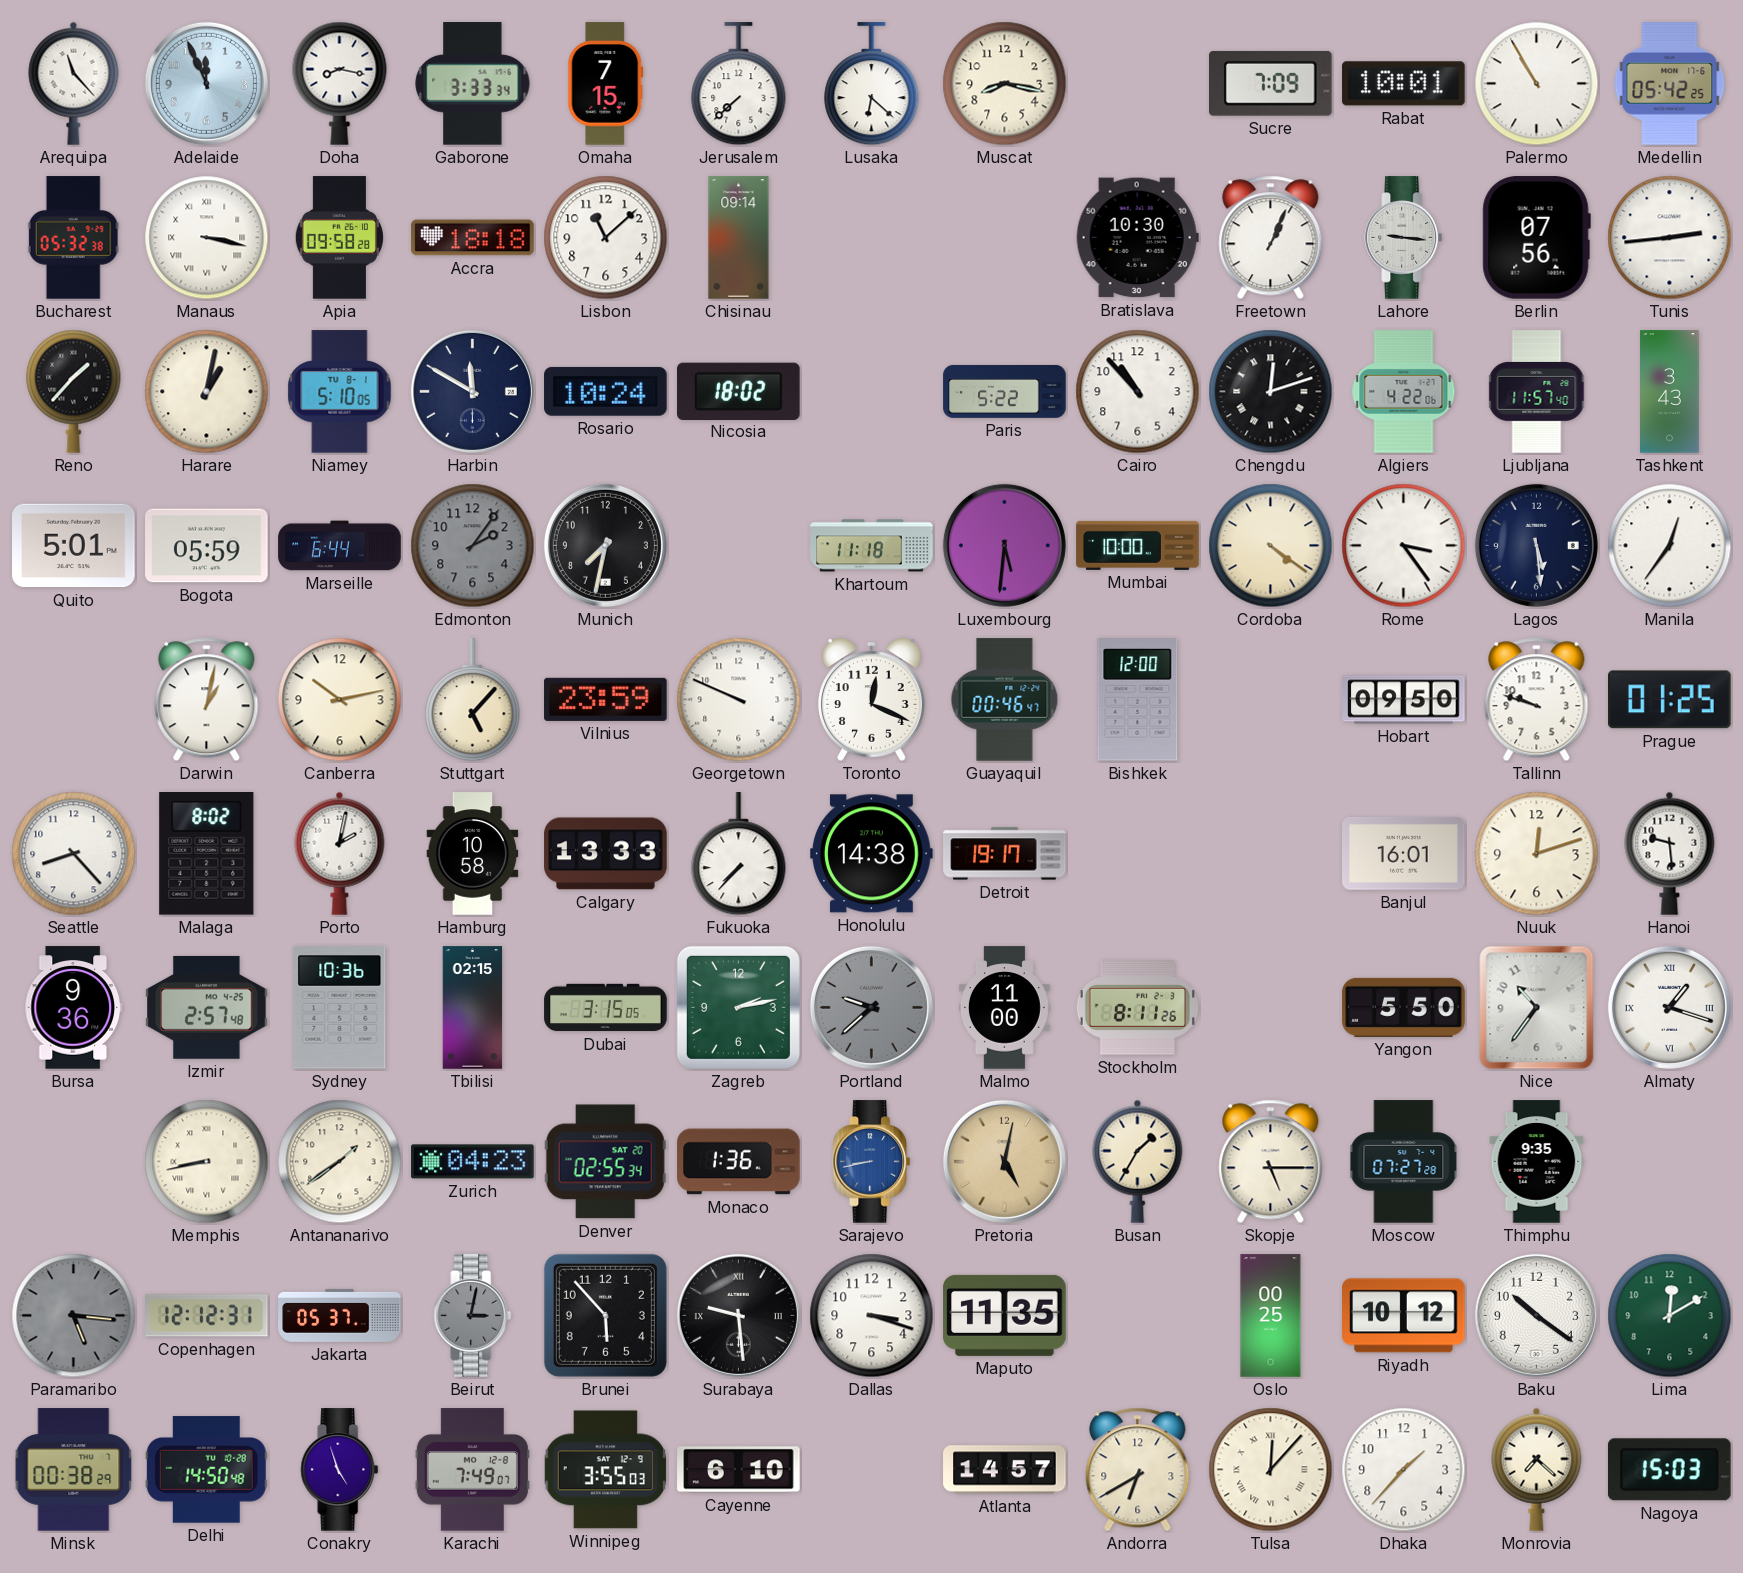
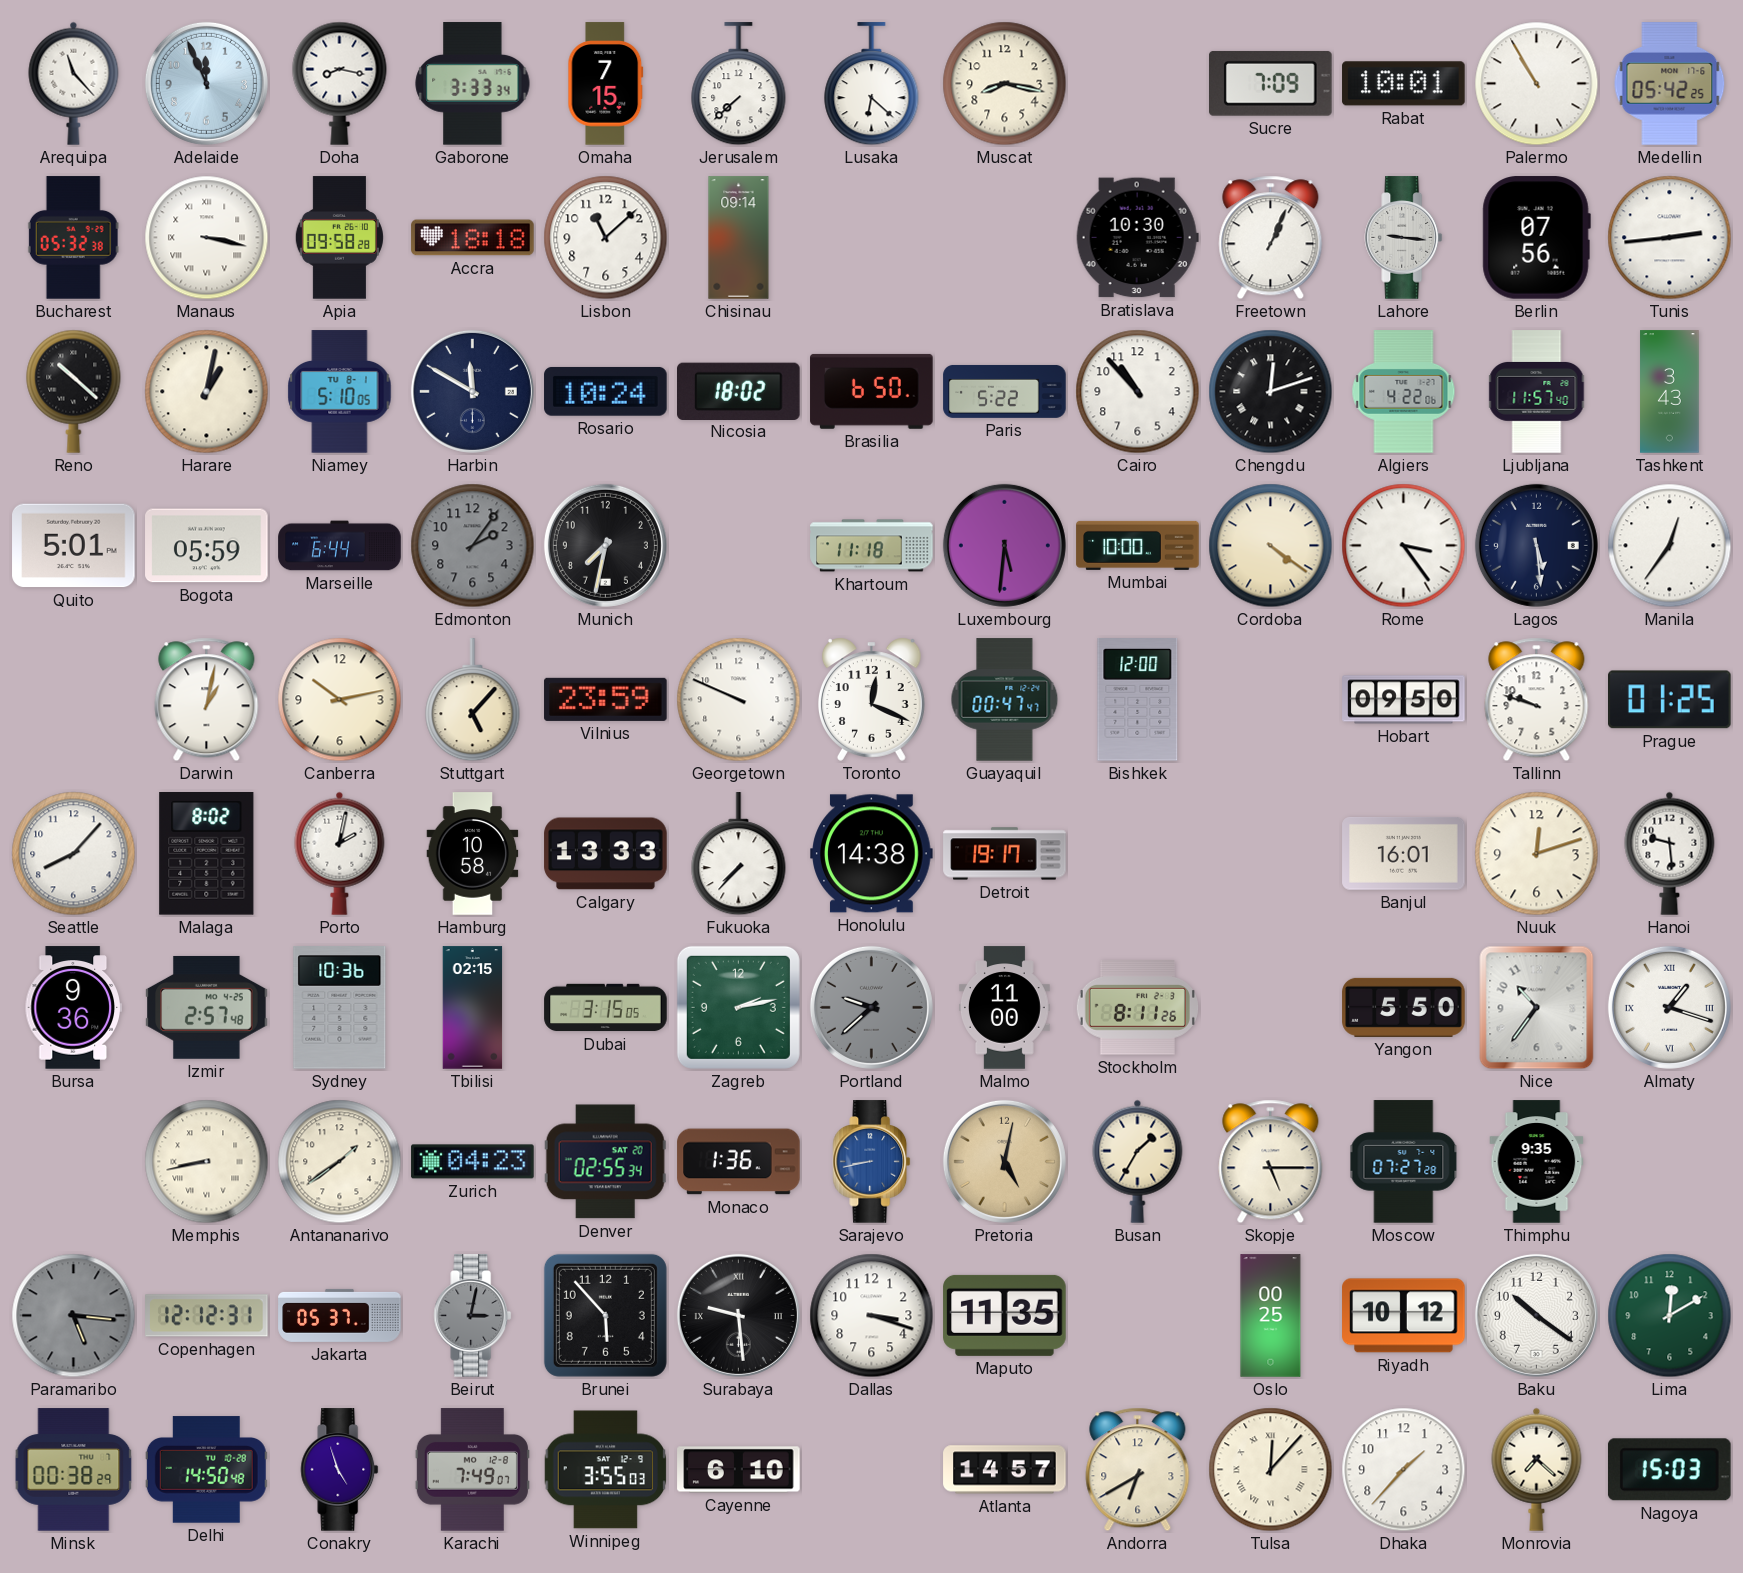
Reno: 1:37 -> 10:22
Brasilia: none -> 6:50
Guayaquil: 00:46 -> 00:47
Seattle: 8:23 -> 8:07
